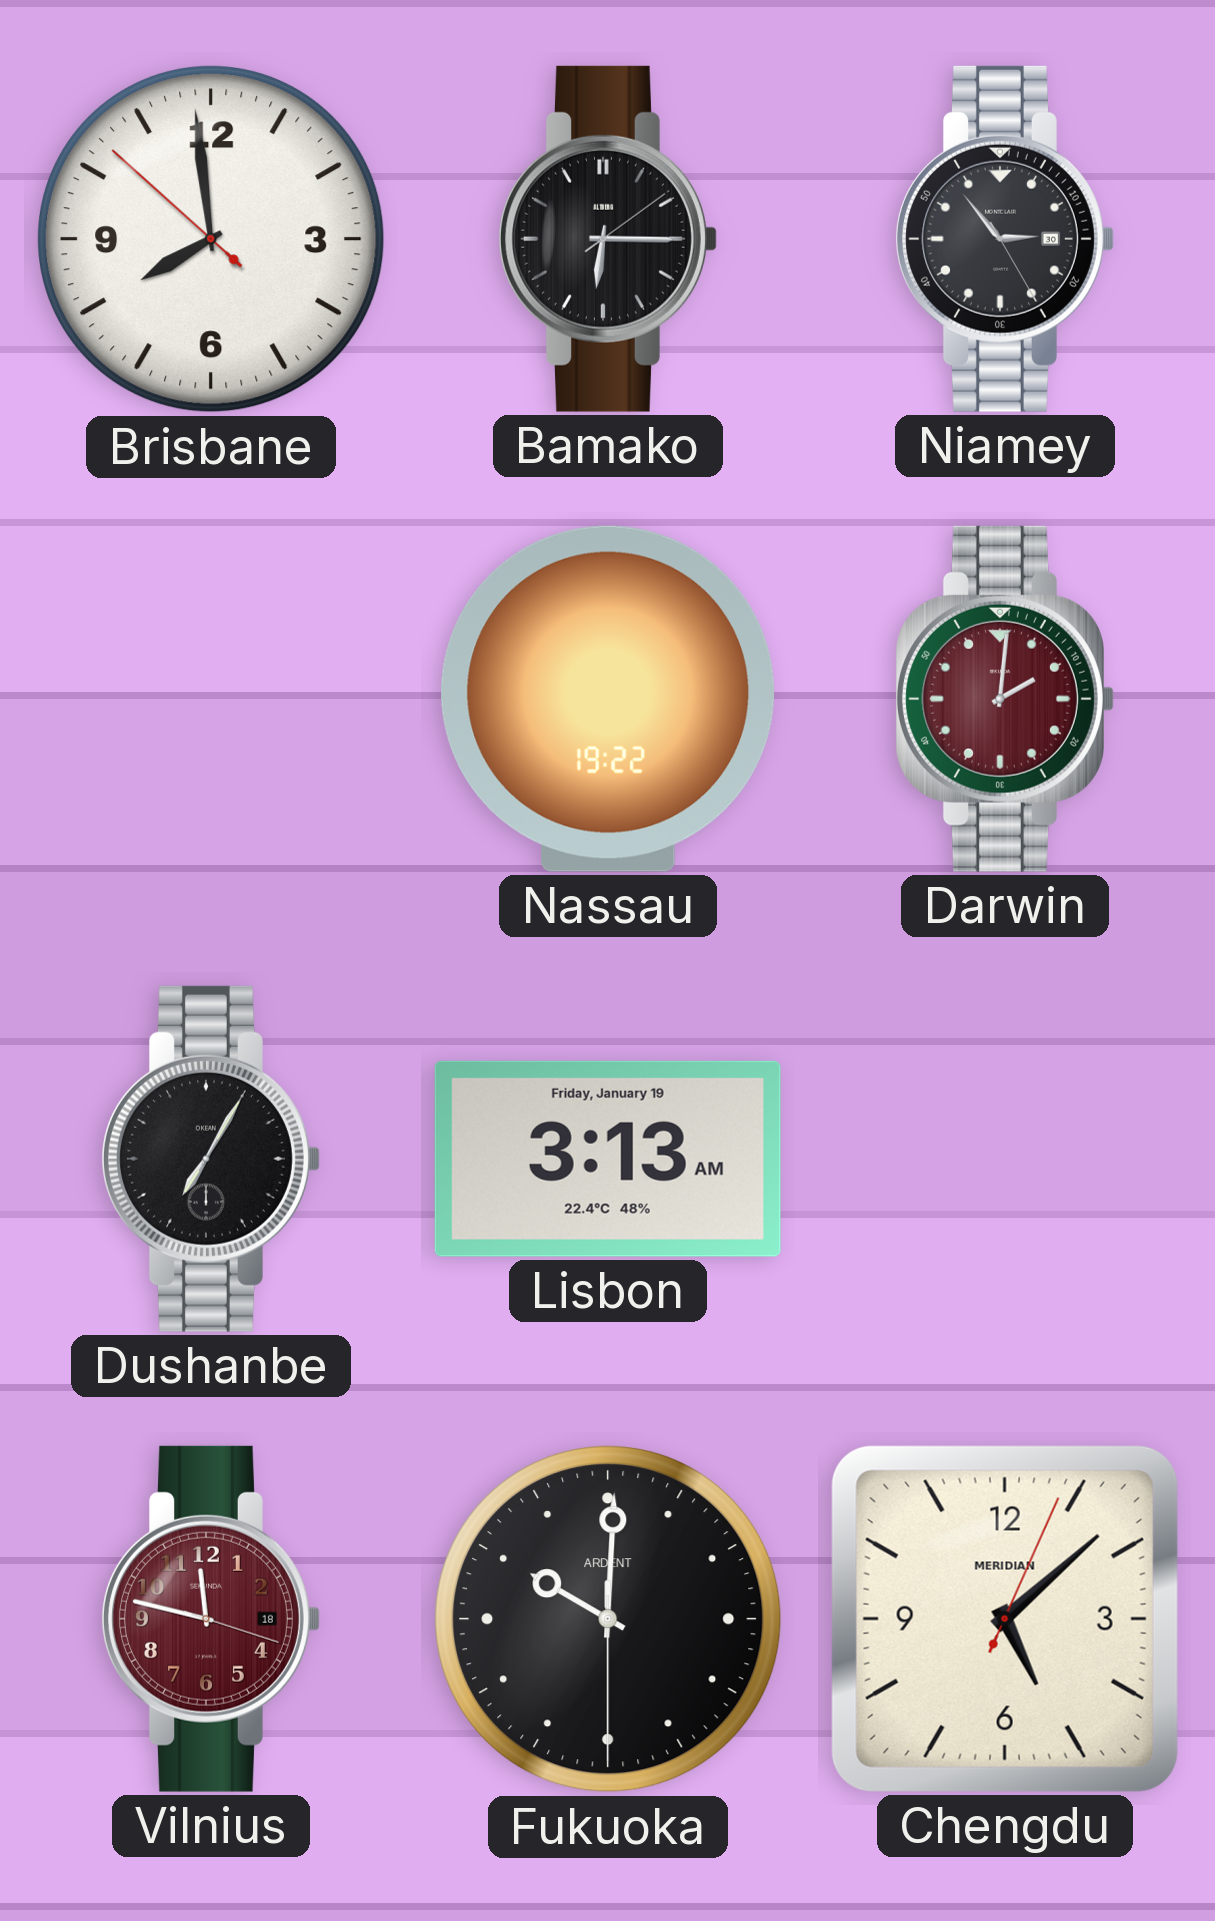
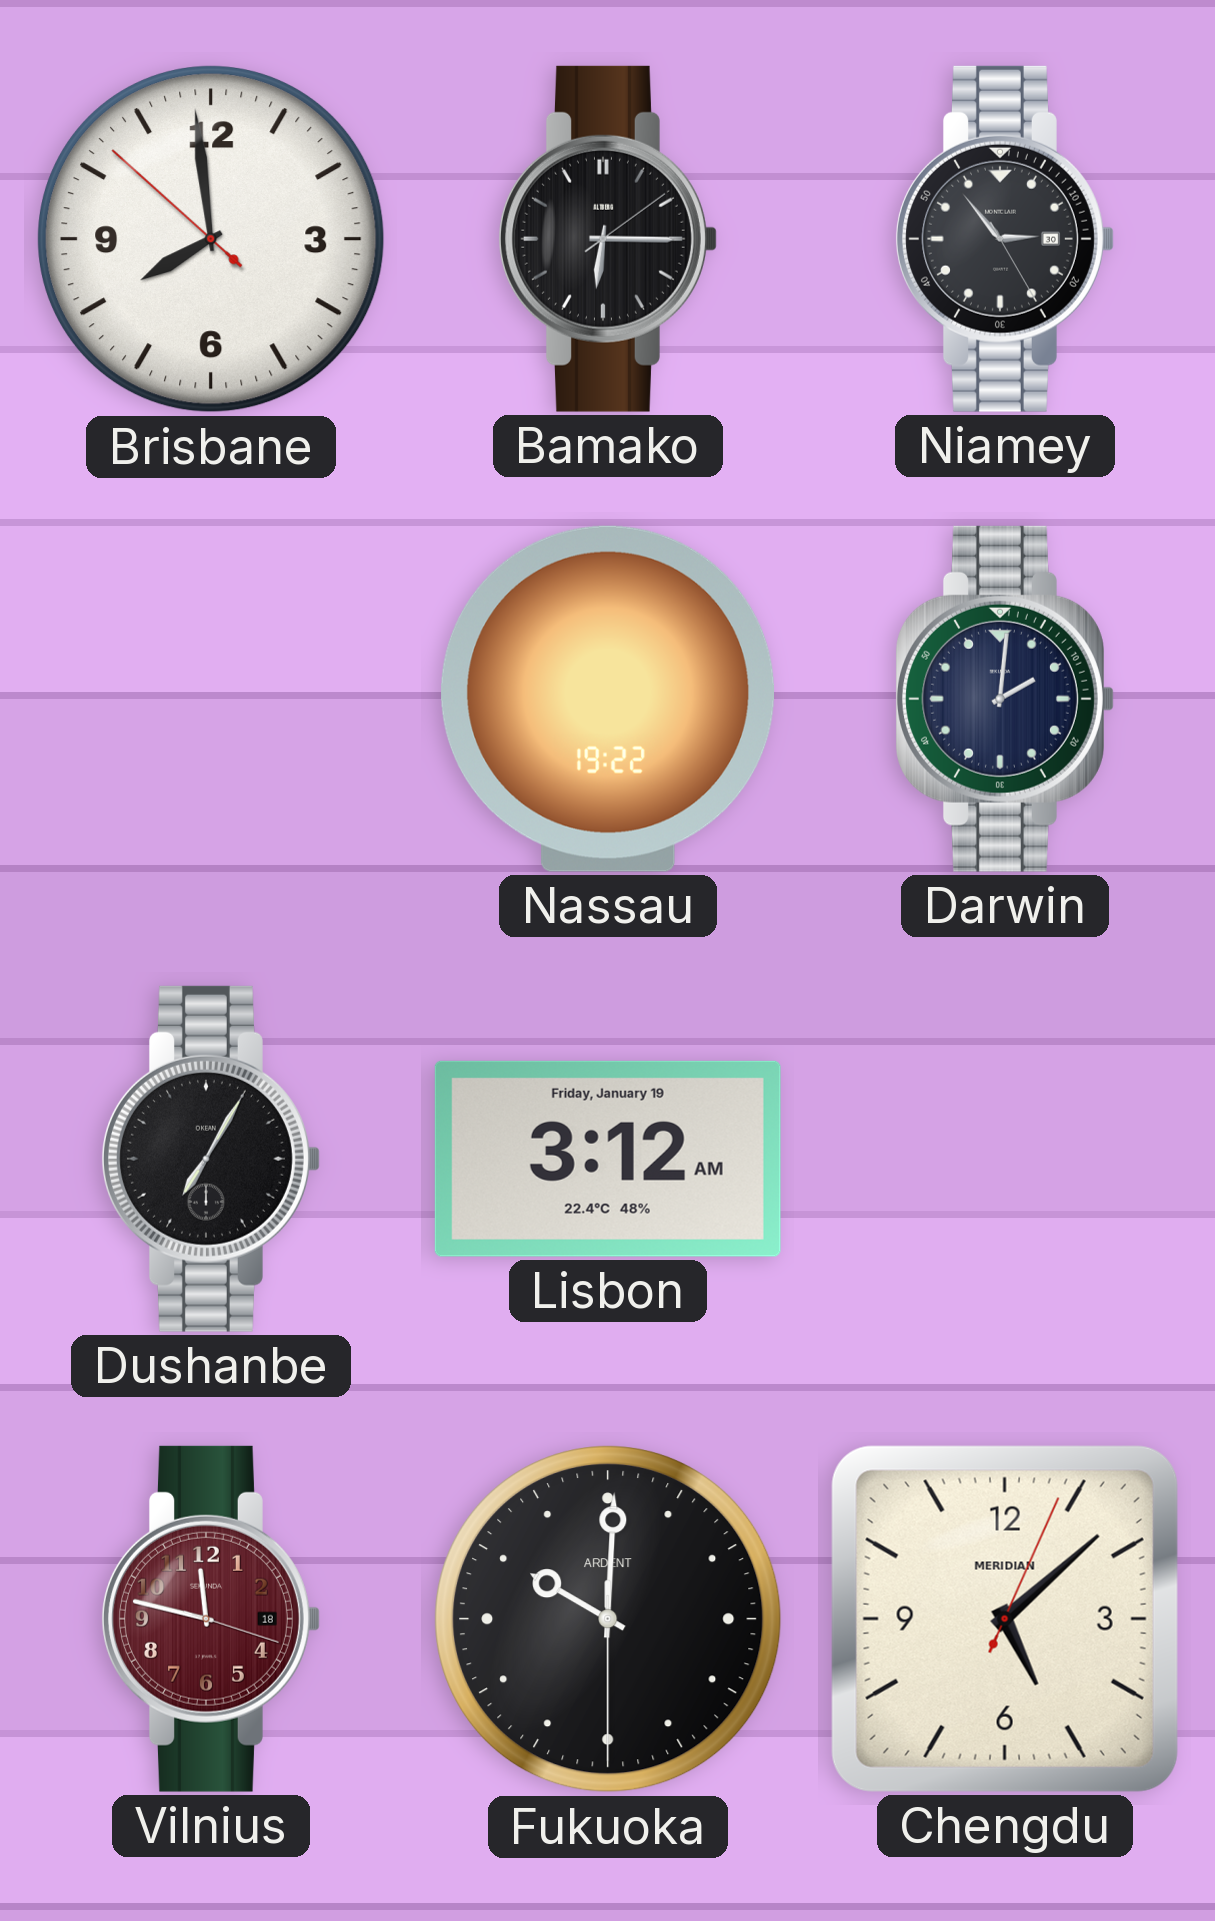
Darwin dial: burgundy -> navy
Lisbon: 3:13 -> 3:12
